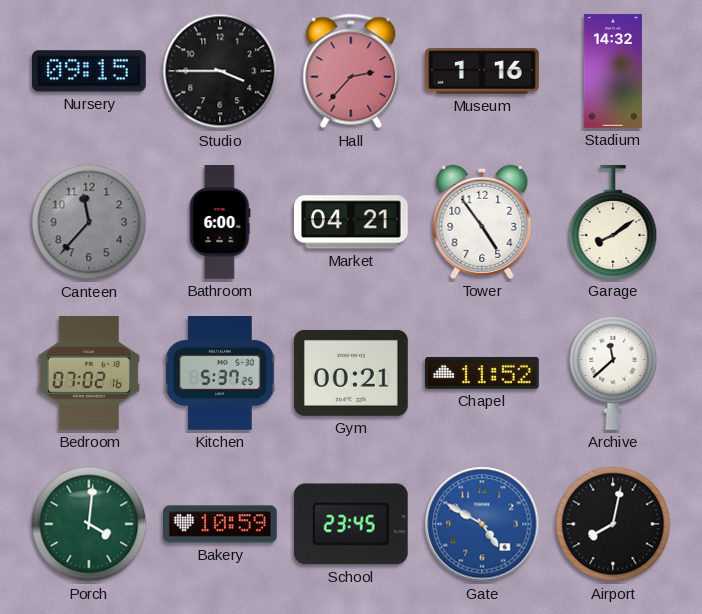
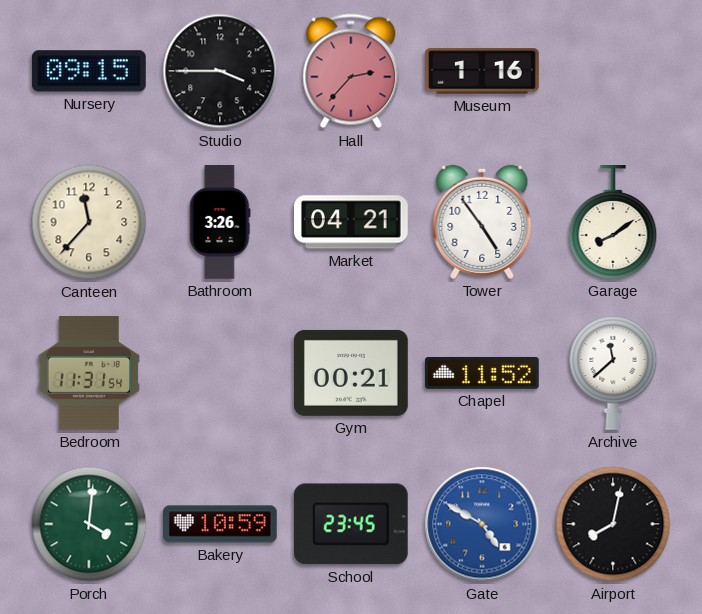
Stadium: 14:32 -> none
Canteen dial: grey -> cream
Bathroom: 6:00 -> 3:26
Bedroom: 07:02 -> 11:31
Kitchen: 5:37 -> none
